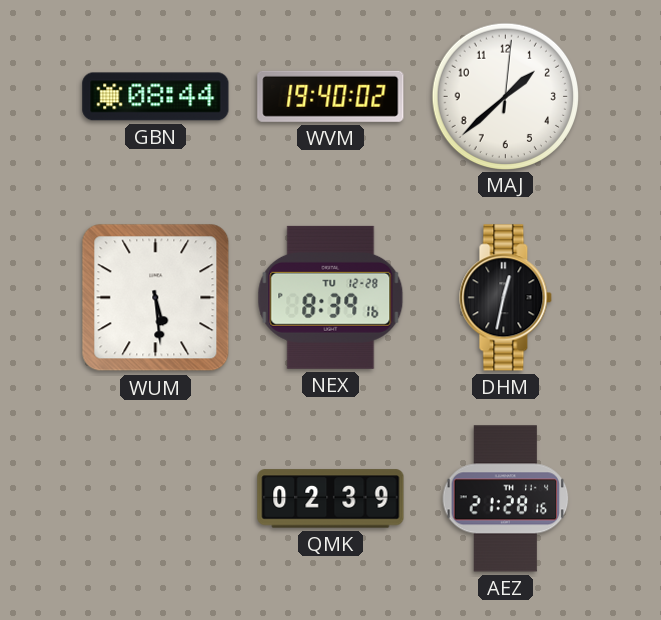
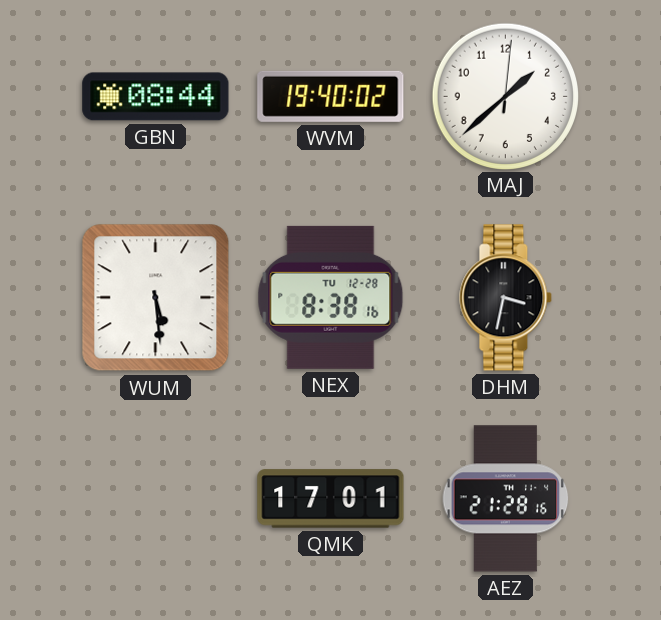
NEX: 8:39 -> 8:38
DHM: 12:32 -> 3:32
QMK: 02:39 -> 17:01
